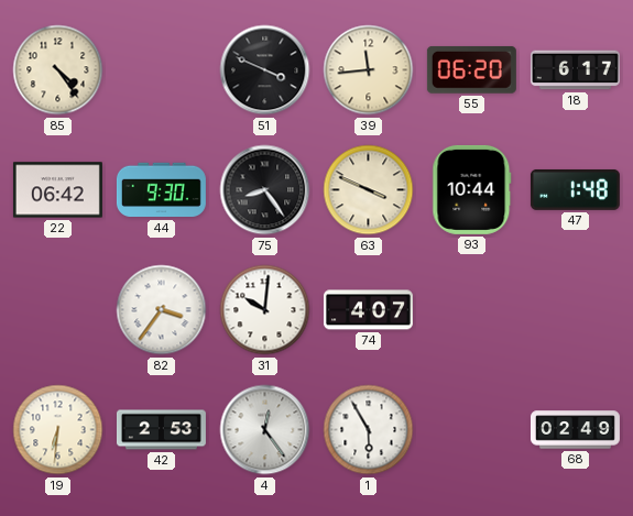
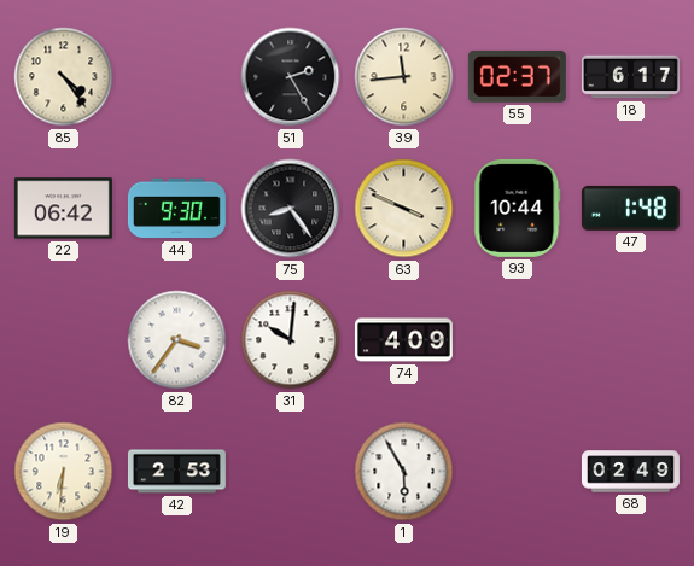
51: 3:49 -> 2:25
55: 06:20 -> 02:37
74: 4:07 -> 4:09
4: 12:24 -> none
